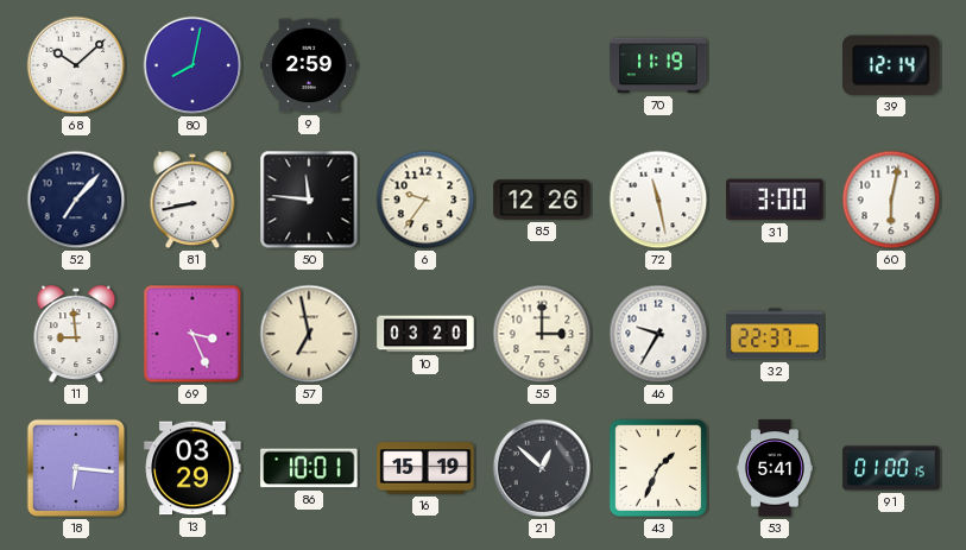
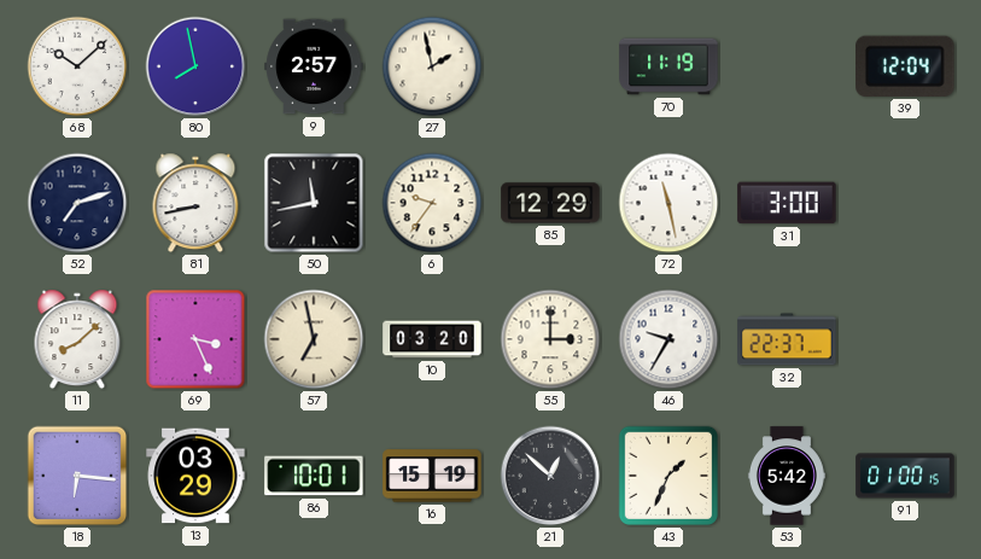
80: 8:02 -> 7:58
9: 2:59 -> 2:57
27: none -> 1:58
39: 12:14 -> 12:04
52: 7:07 -> 7:12
50: 11:46 -> 11:43
85: 12:26 -> 12:29
60: 6:02 -> none
11: 8:59 -> 8:08
53: 5:41 -> 5:42
